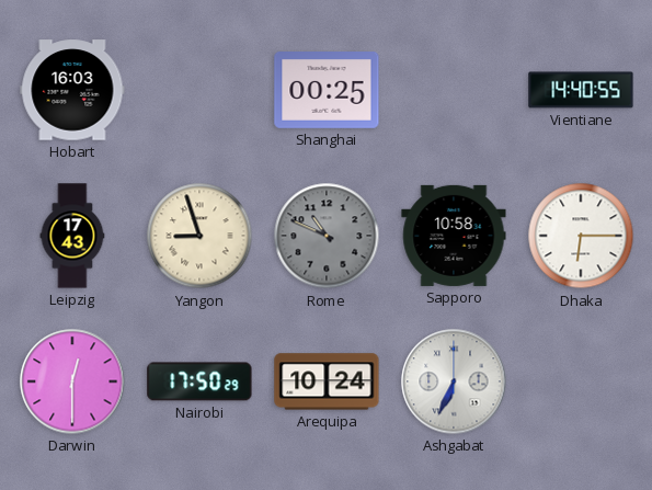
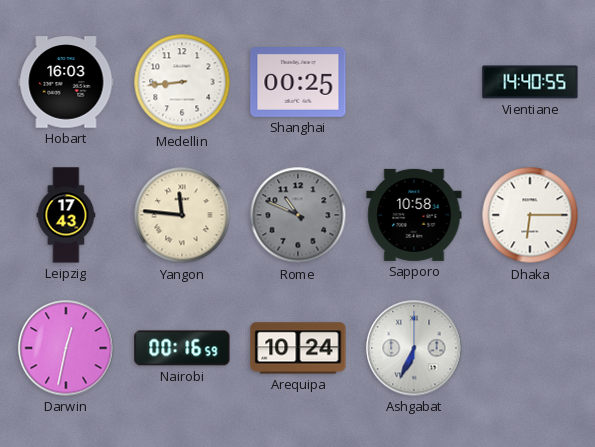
Medellin: none -> 8:44
Yangon: 8:57 -> 11:46
Darwin: 12:30 -> 12:32
Nairobi: 17:50 -> 00:16
